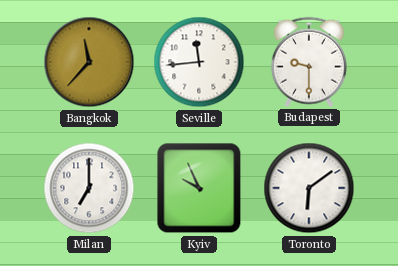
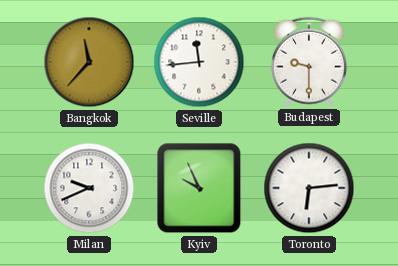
Milan: 7:00 -> 9:41
Toronto: 6:09 -> 6:14
